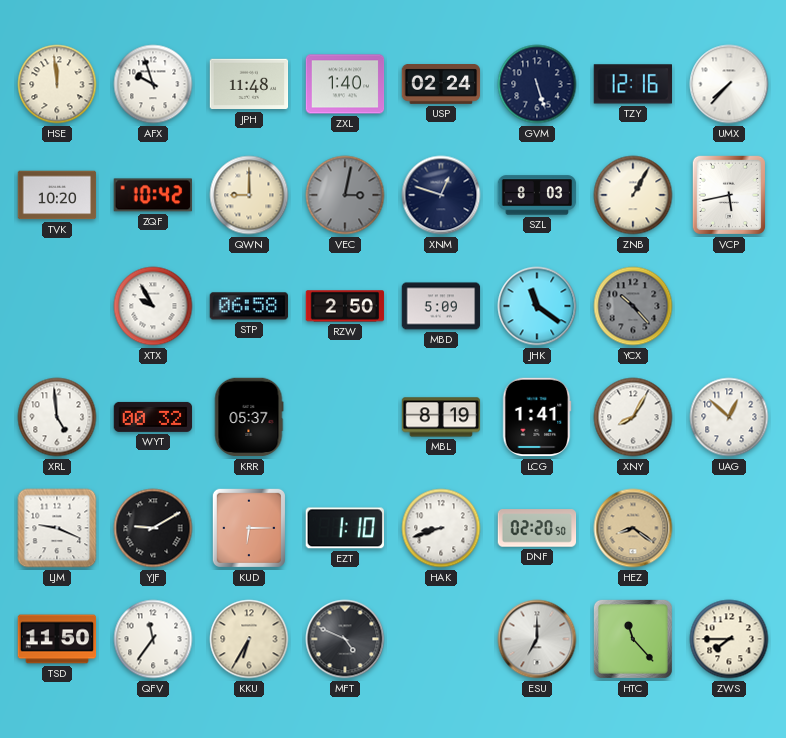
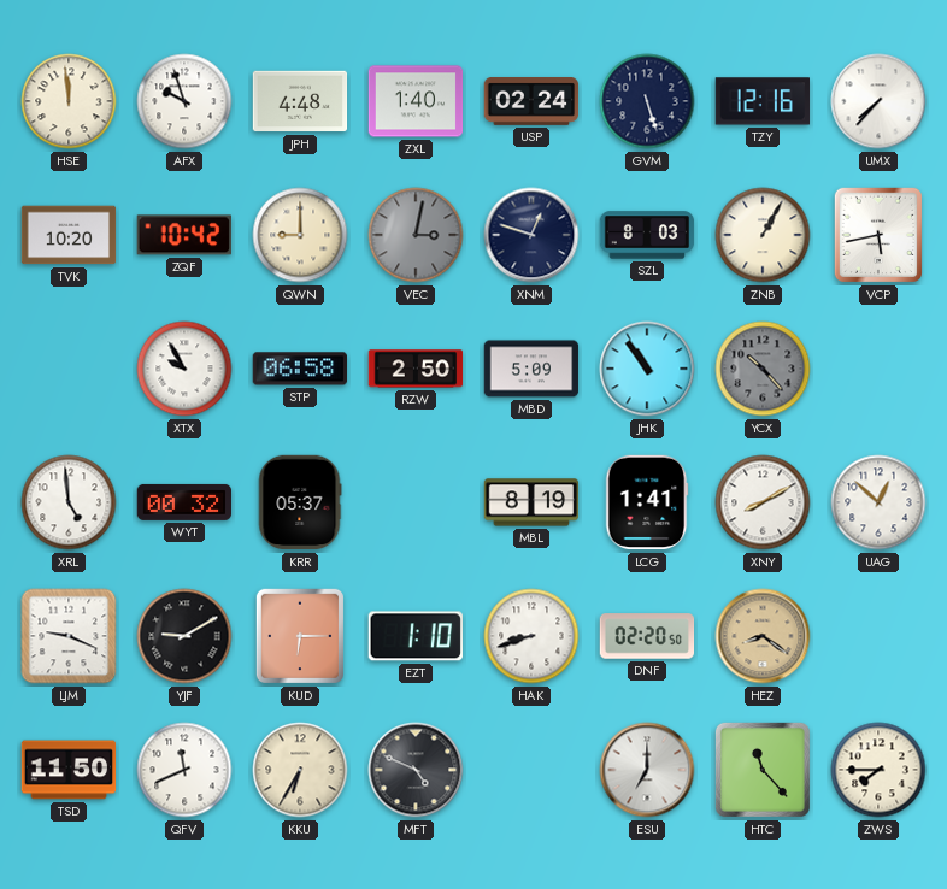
JPH: 11:48 -> 4:48
JHK: 11:21 -> 10:54
XNY: 8:05 -> 8:10
QFV: 11:36 -> 11:41
